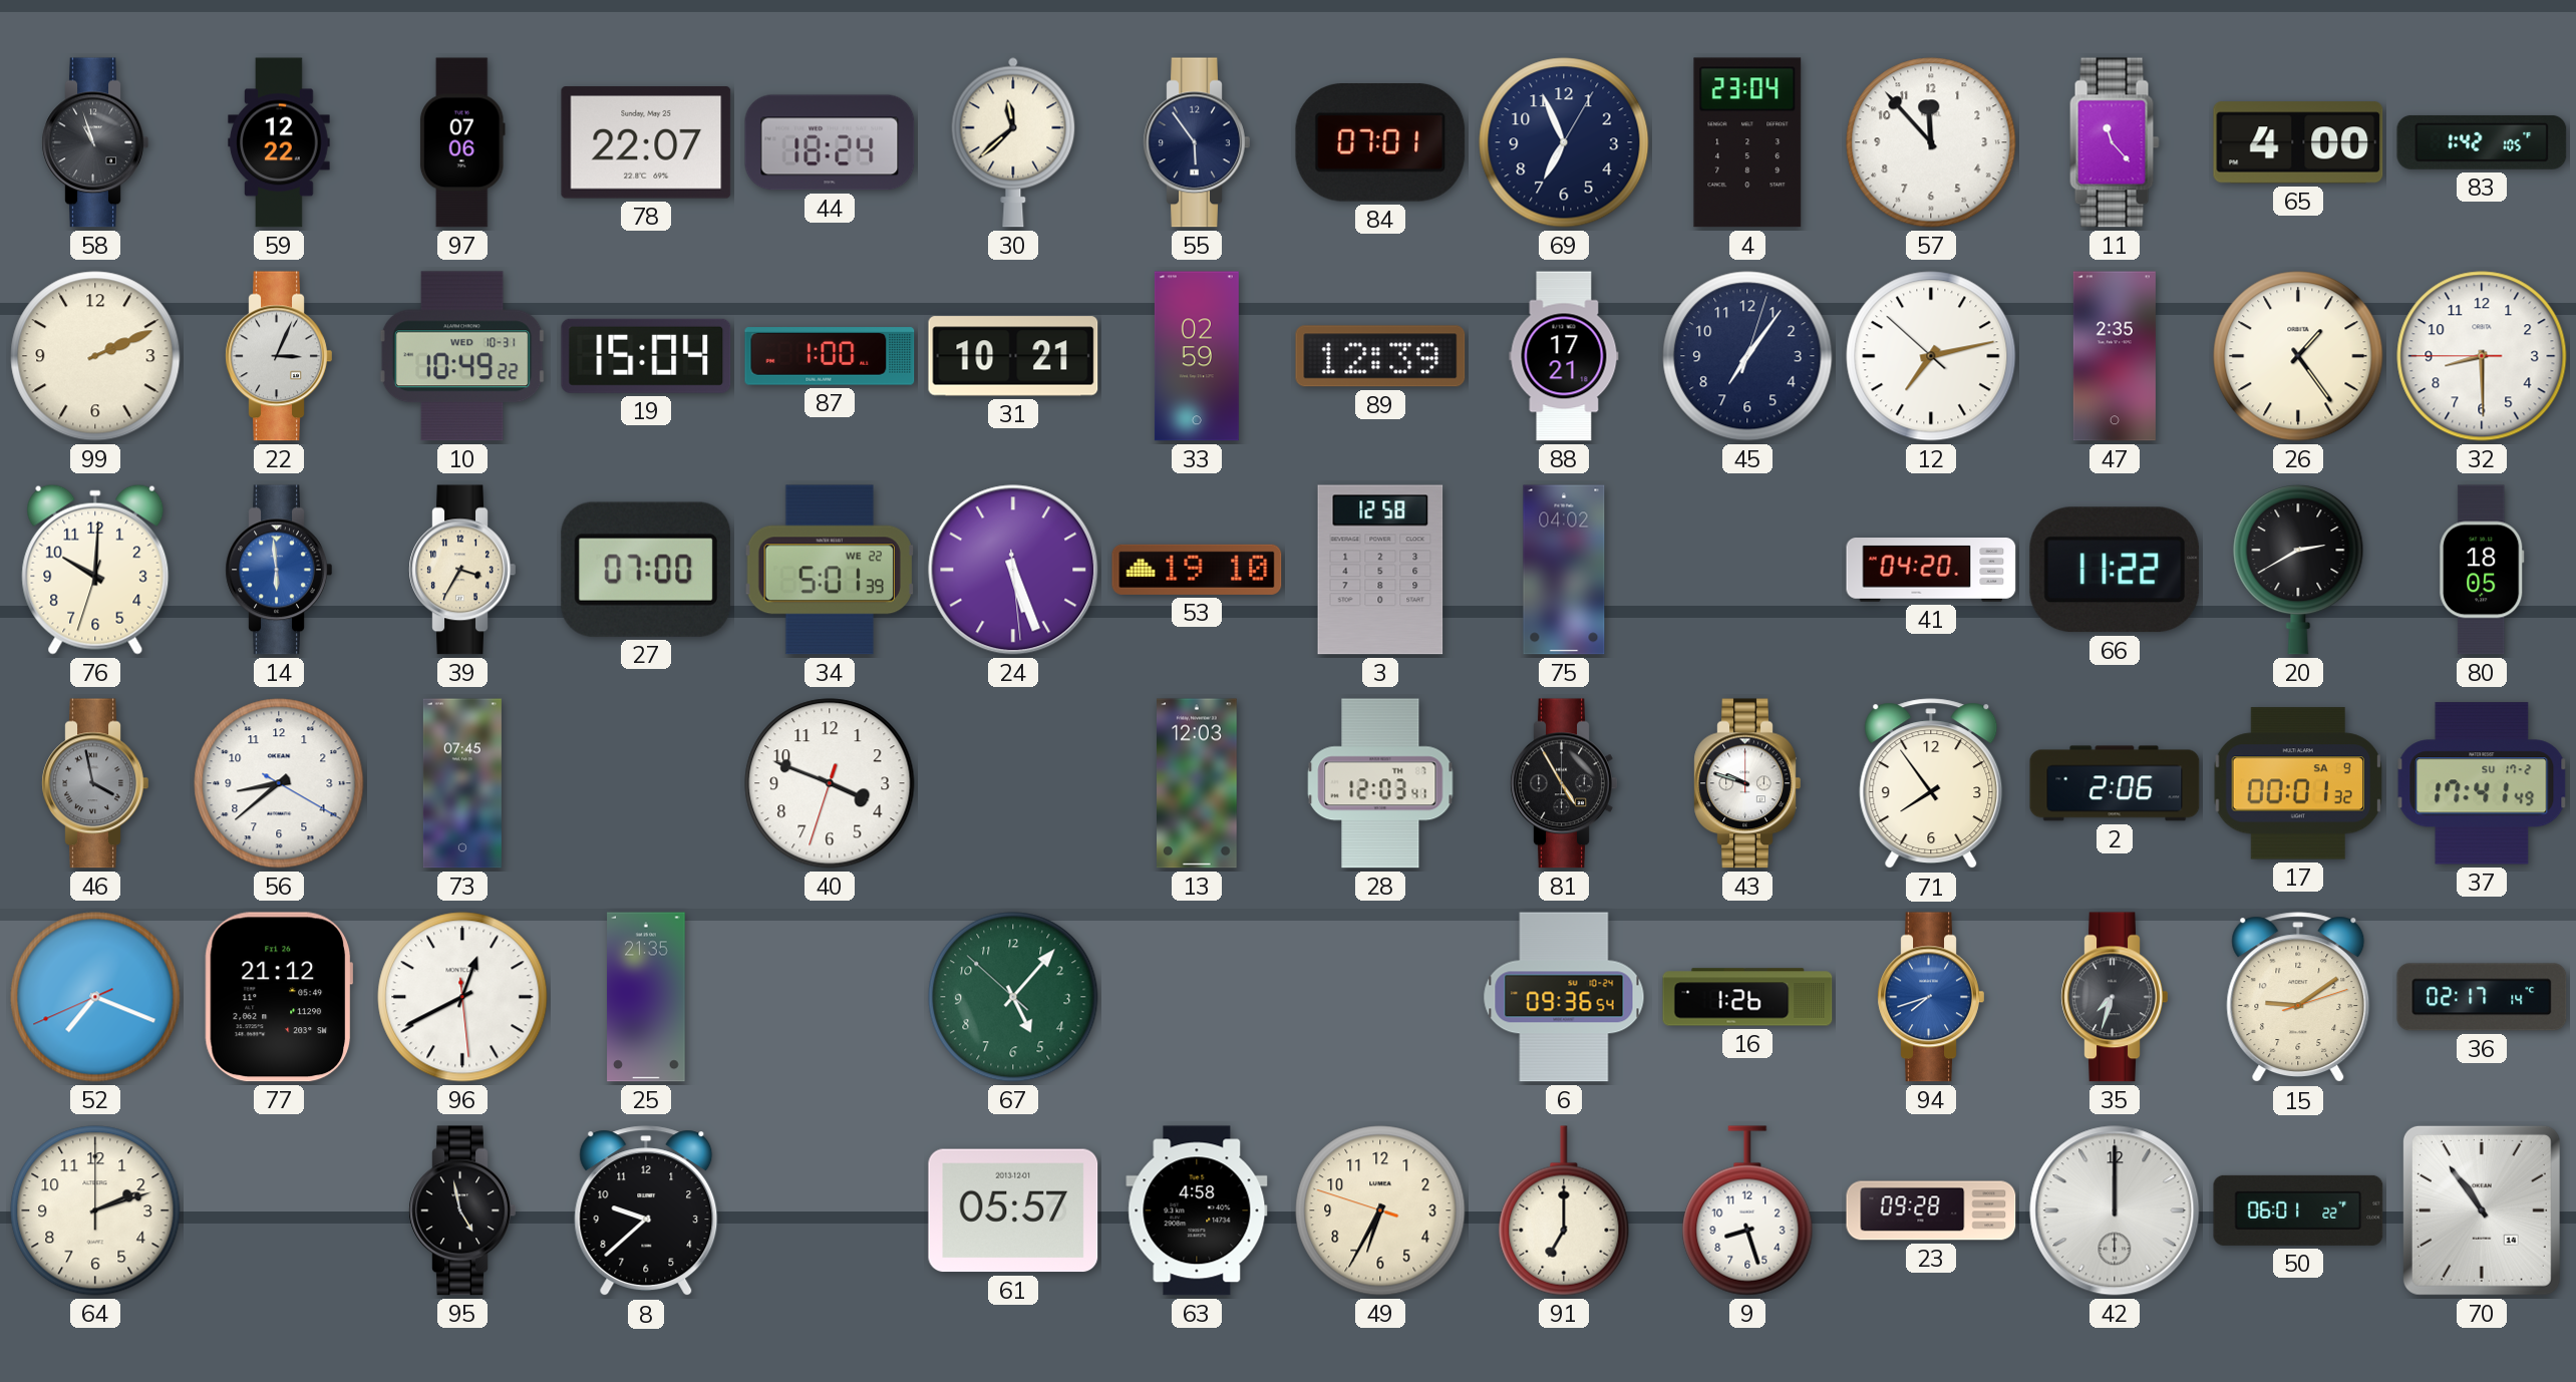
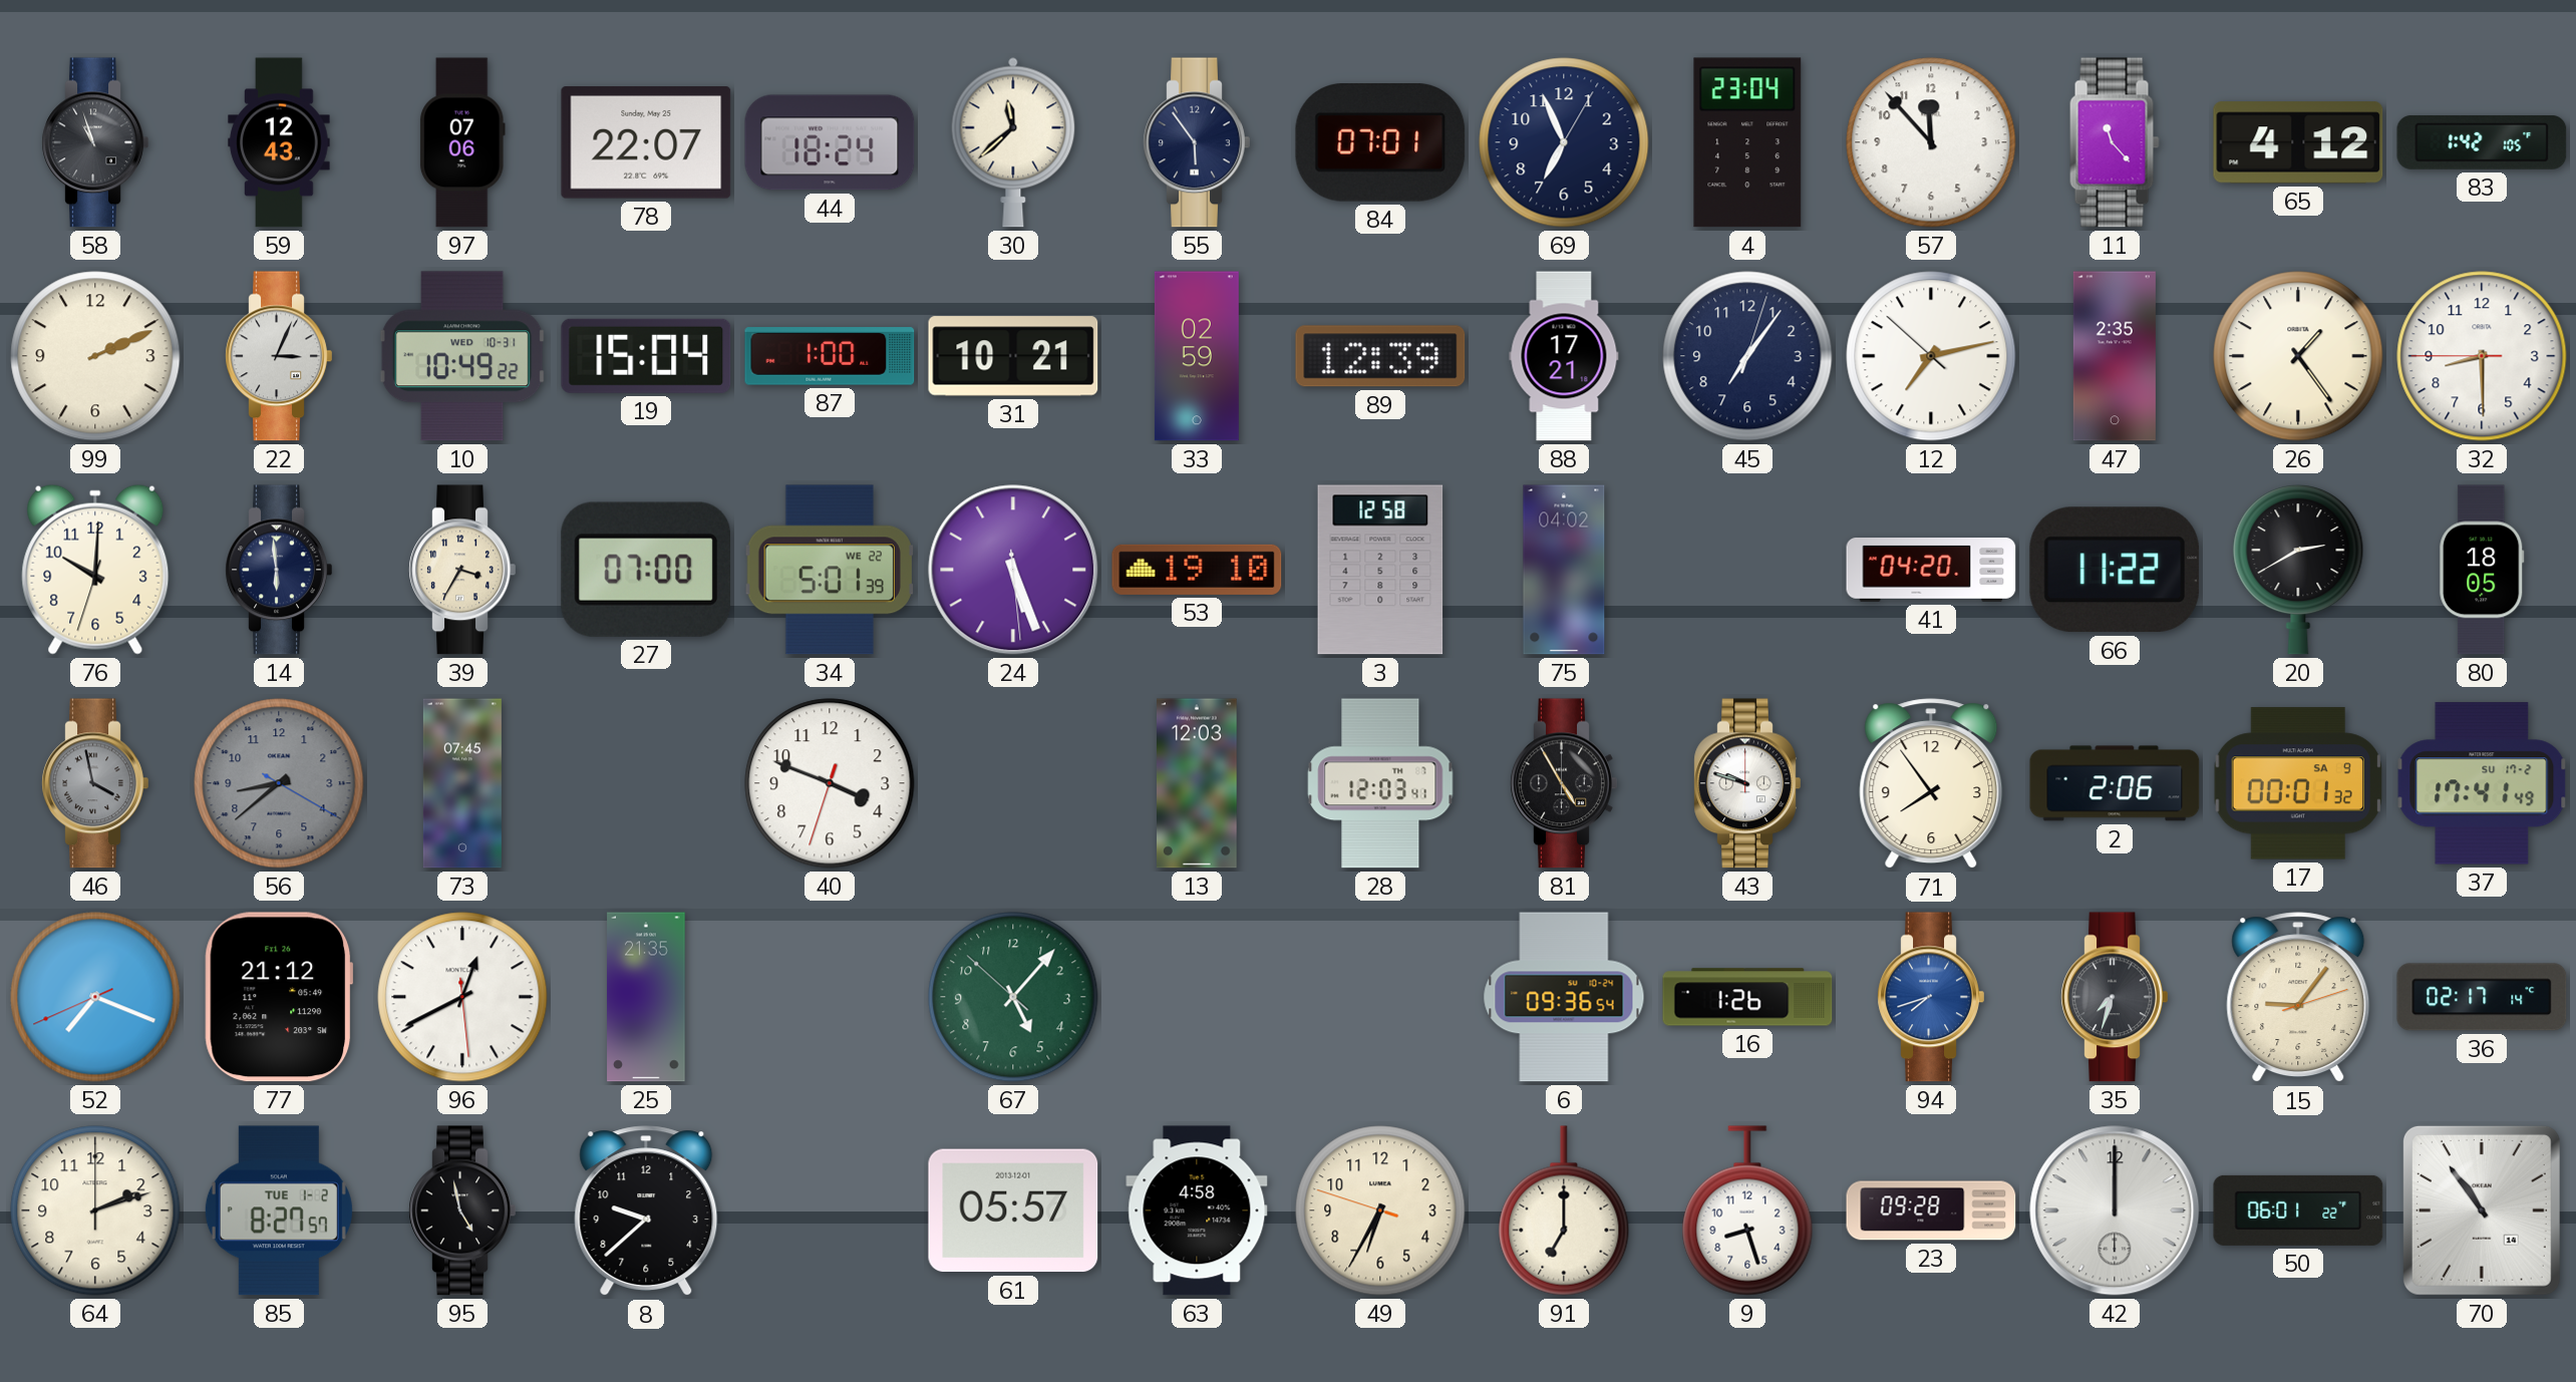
59: 12:22 -> 12:43
65: 4:00 -> 4:12
14 dial: blue -> navy
56 dial: white -> grey
15: 9:09 -> 9:06
85: none -> 8:27
